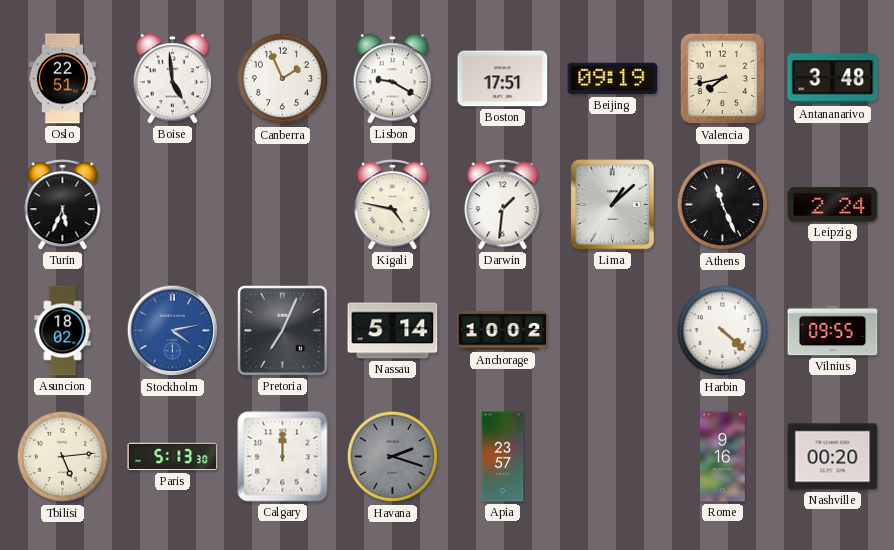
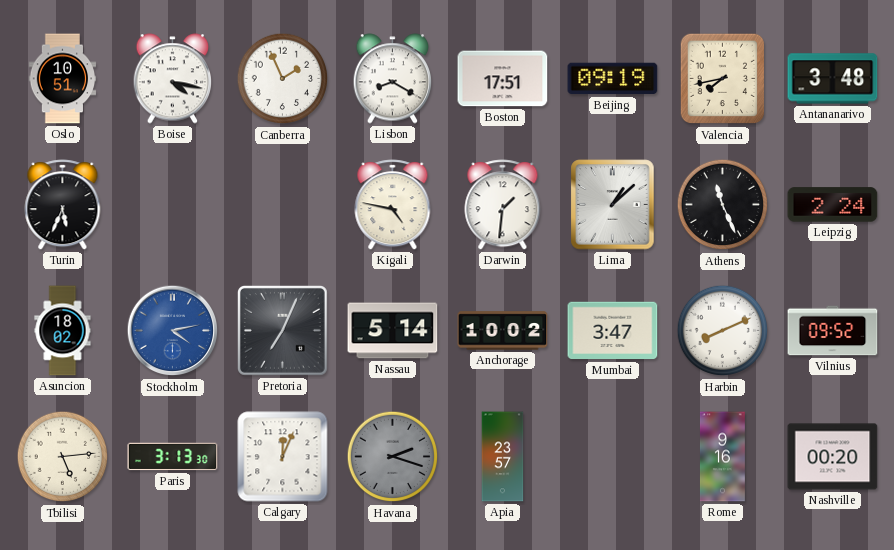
Oslo: 22:51 -> 10:51
Boise: 4:59 -> 4:17
Lisbon: 9:20 -> 8:20
Mumbai: none -> 3:47
Harbin: 4:22 -> 8:11
Vilnius: 09:55 -> 09:52
Paris: 5:13 -> 3:13
Calgary: 12:00 -> 12:04
